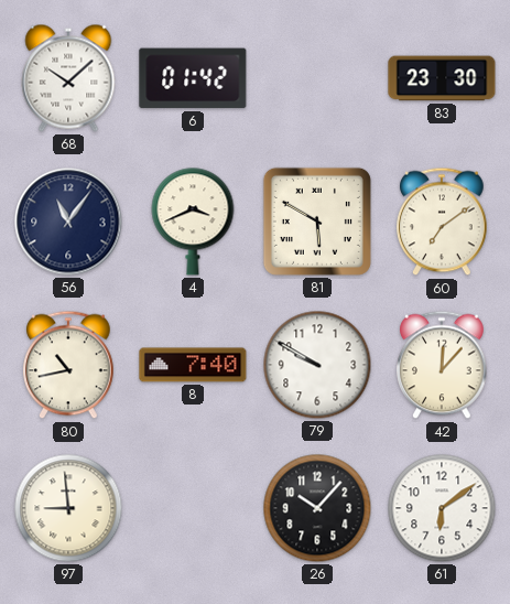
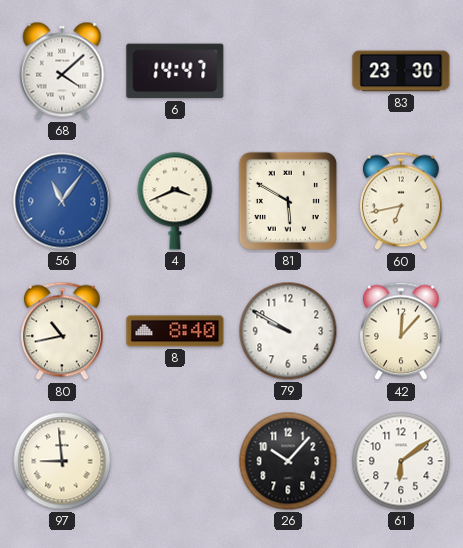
68: 10:08 -> 4:08
6: 01:42 -> 14:47
56 dial: navy -> blue
60: 7:09 -> 6:43
8: 7:40 -> 8:40
